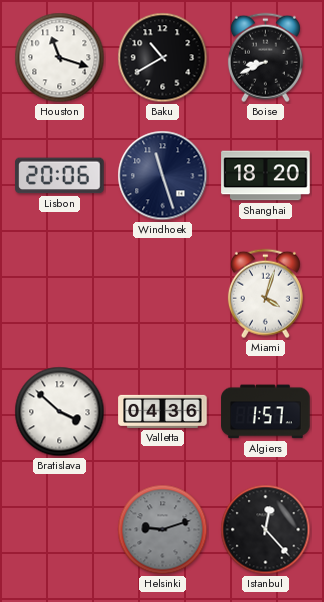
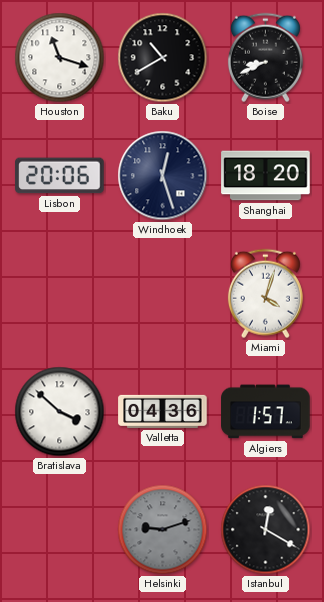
Windhoek: 11:27 -> 12:27
Istanbul: 12:23 -> 12:20
